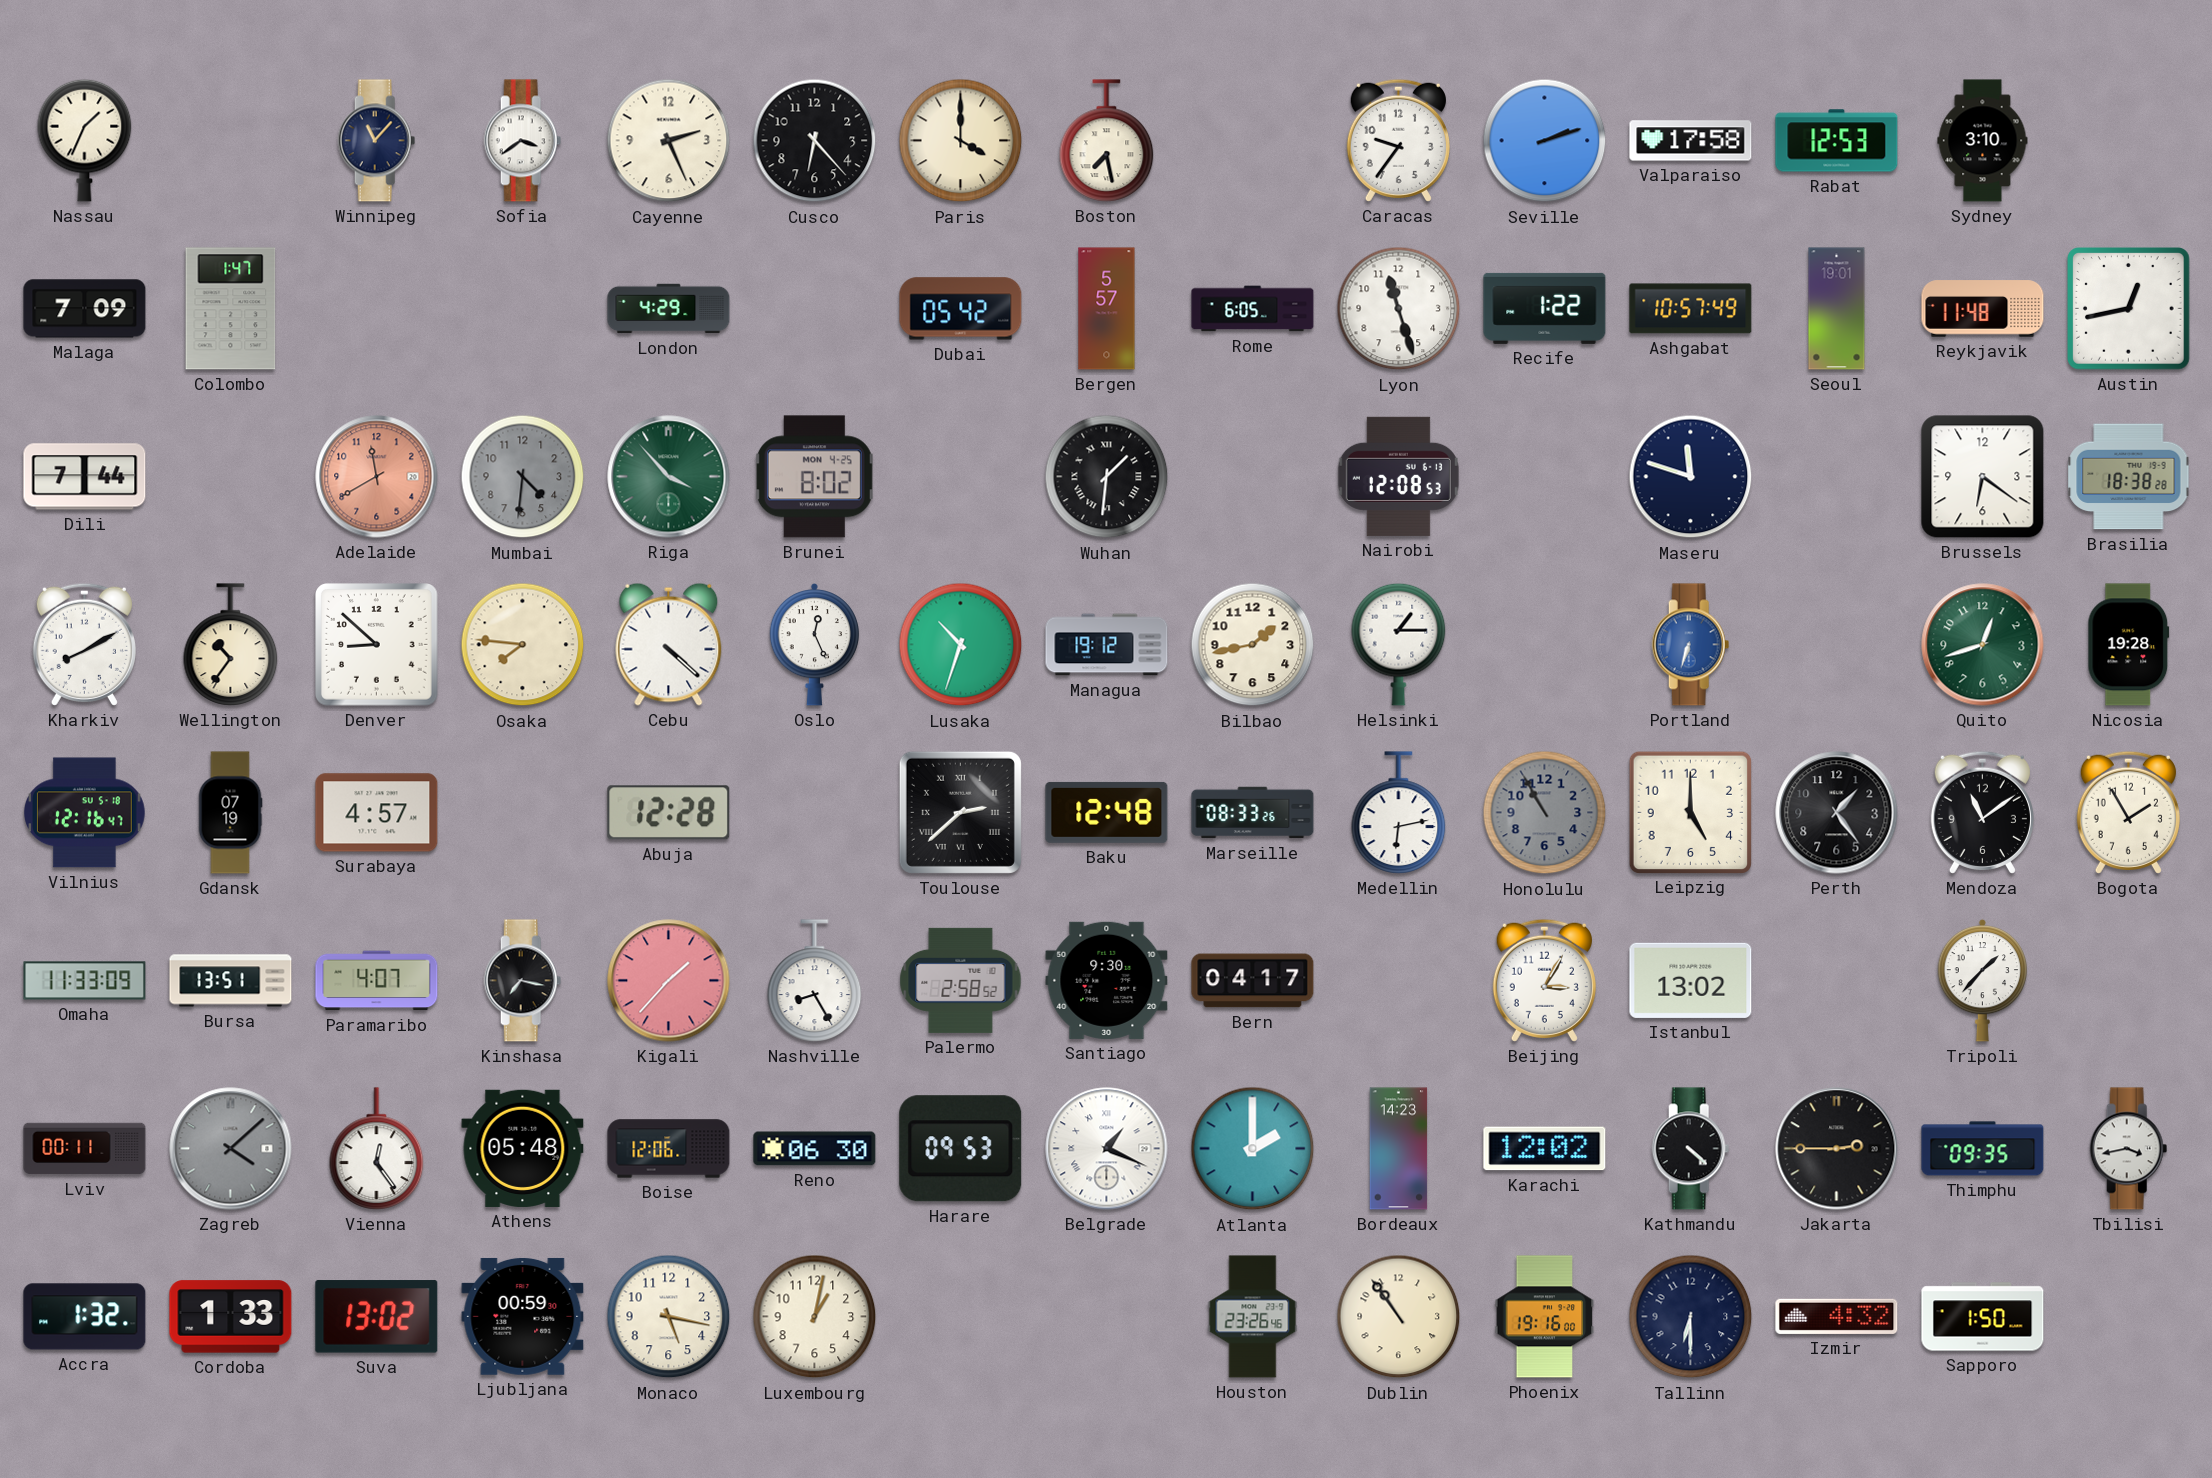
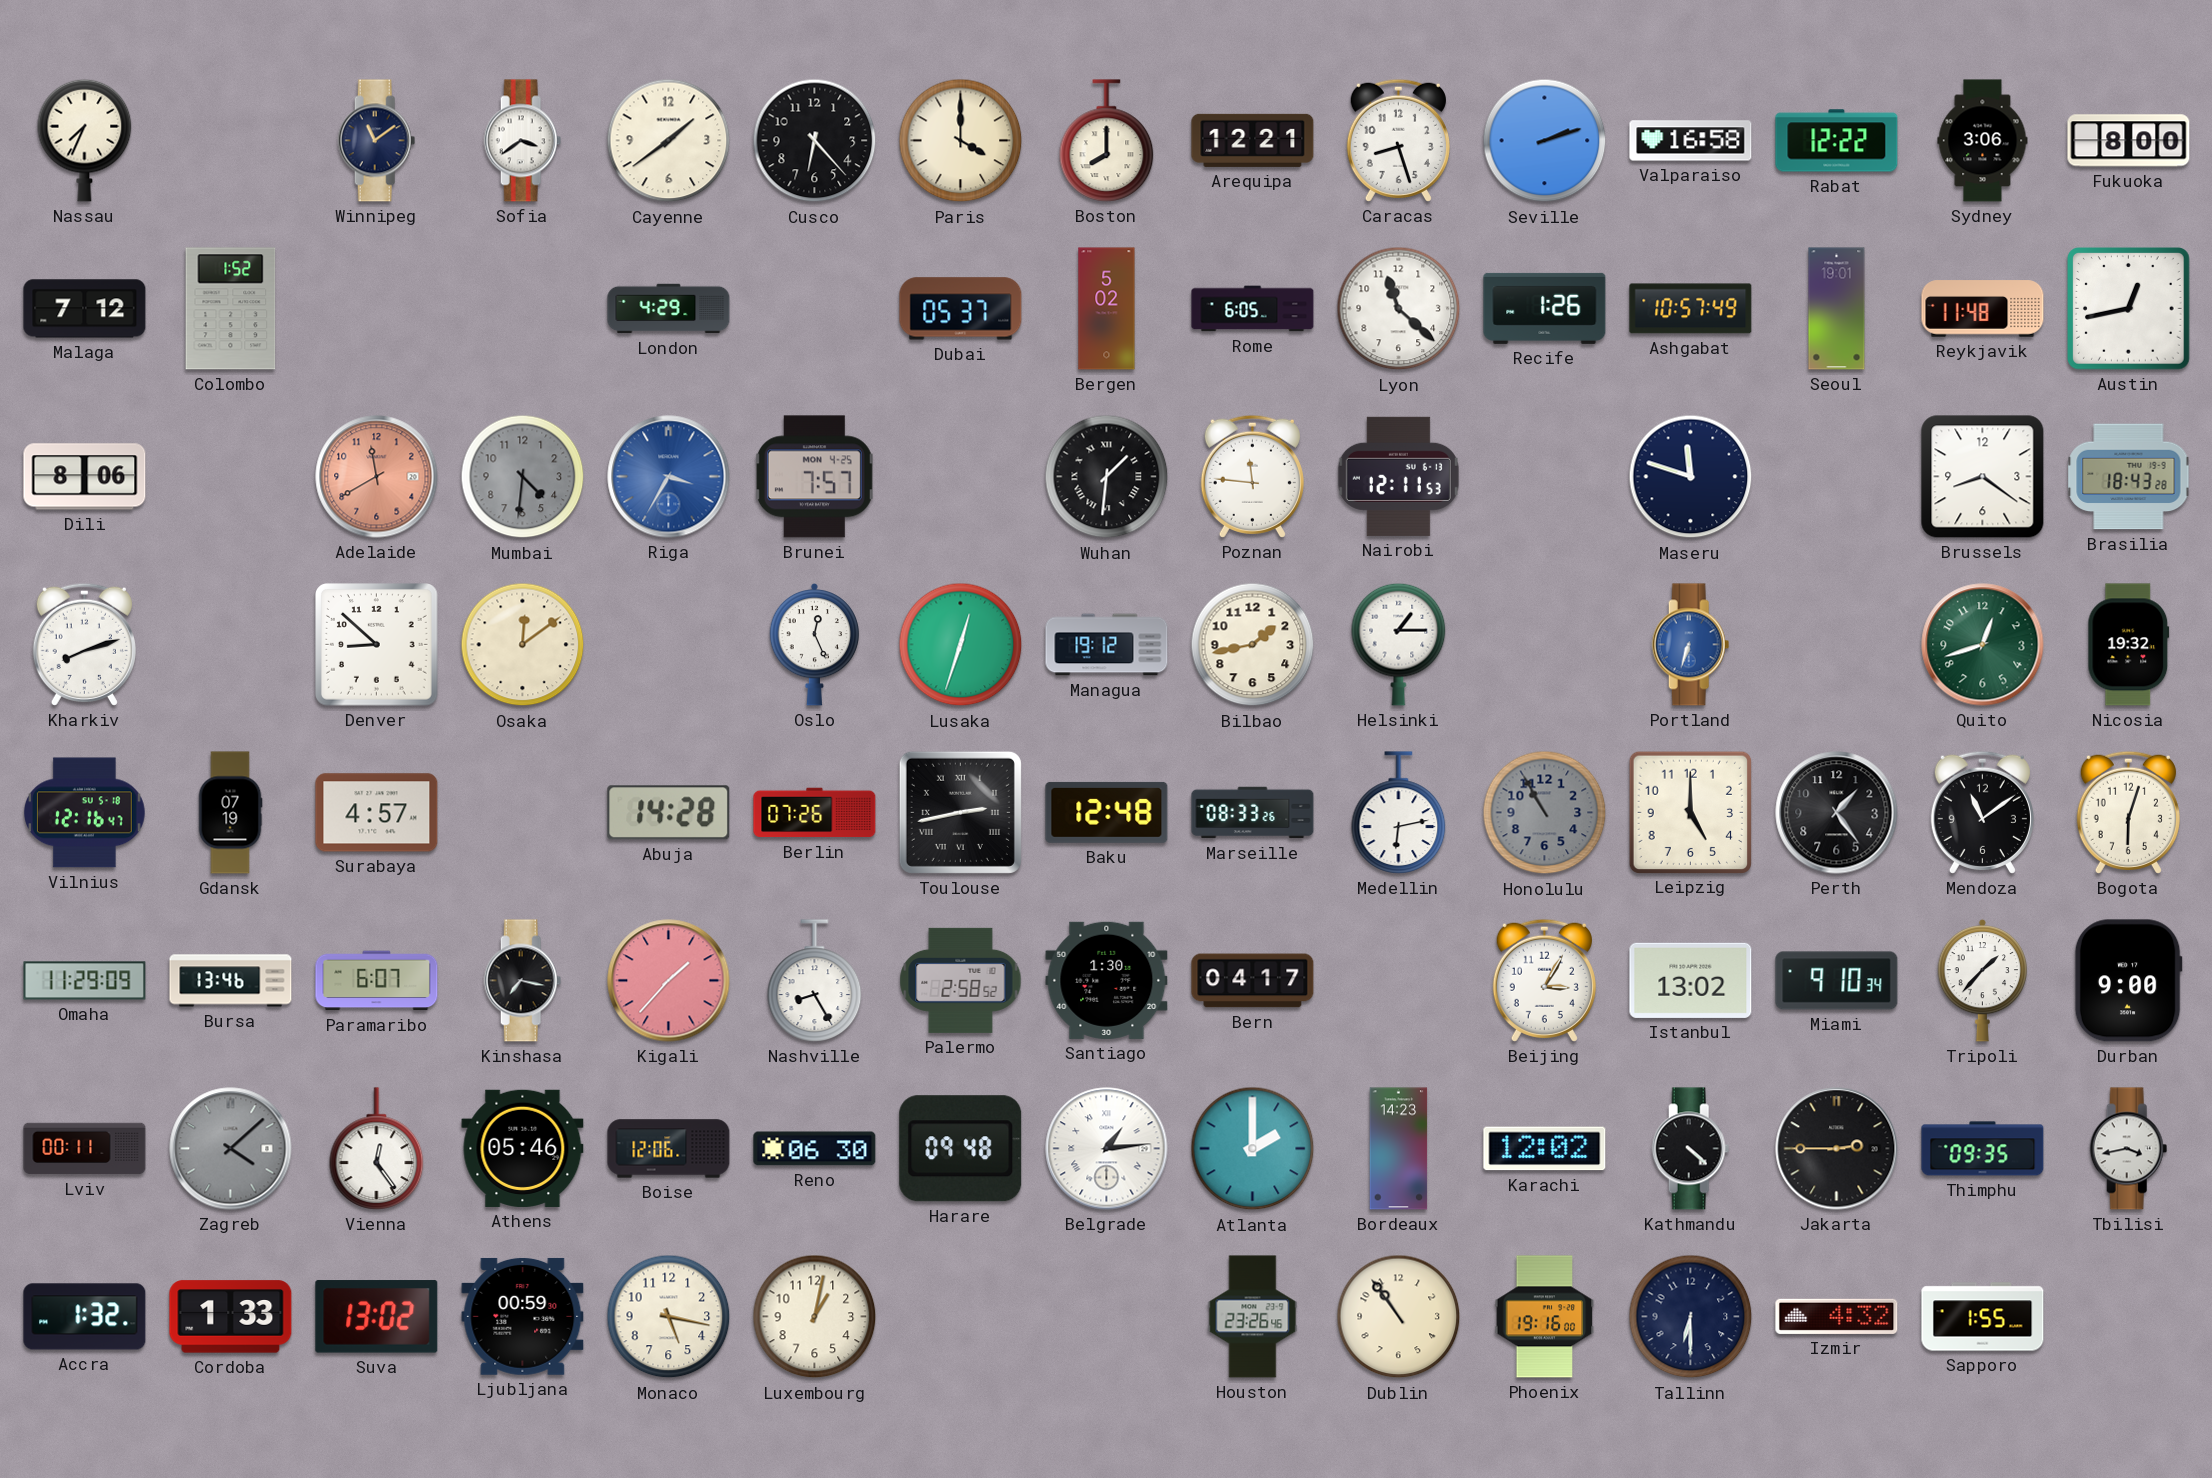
Nassau: 1:34 -> 7:34
Winnipeg: 11:07 -> 11:09
Cayenne: 2:26 -> 1:39
Boston: 7:28 -> 8:00
Arequipa: none -> 12:21
Caracas: 9:36 -> 8:27
Valparaiso: 17:58 -> 16:58
Rabat: 12:53 -> 12:22
Sydney: 3:10 -> 3:06
Fukuoka: none -> 8:00
Malaga: 7:09 -> 7:12
Colombo: 1:47 -> 1:52
Dubai: 05:42 -> 05:37
Bergen: 5:57 -> 5:02
Lyon: 11:27 -> 11:22
Recife: 1:22 -> 1:26
Dili: 7:44 -> 8:06
Riga: 3:53 -> 3:35
Riga dial: green -> blue
Brunei: 8:02 -> 7:57
Poznan: none -> 11:46
Nairobi: 12:08 -> 12:11
Brussels: 6:21 -> 8:21
Brasilia: 18:38 -> 18:43
Kharkiv: 8:10 -> 8:12
Wellington: 10:36 -> none
Osaka: 7:46 -> 12:09
Cebu: 4:22 -> none
Lusaka: 10:33 -> 12:33
Nicosia: 19:28 -> 19:32
Abuja: 12:28 -> 14:28
Berlin: none -> 07:26
Toulouse: 2:38 -> 2:43
Bogota: 1:55 -> 6:03
Omaha: 11:33 -> 11:29
Bursa: 13:51 -> 13:46
Paramaribo: 4:07 -> 6:07
Santiago: 9:30 -> 1:30
Miami: none -> 9:10
Durban: none -> 9:00
Athens: 05:48 -> 05:46
Harare: 09:53 -> 09:48
Belgrade: 1:19 -> 1:14
Sapporo: 1:50 -> 1:55
